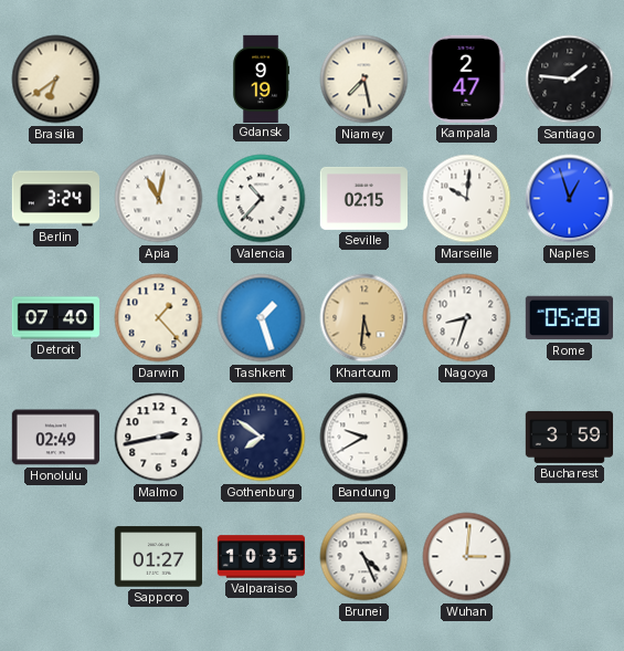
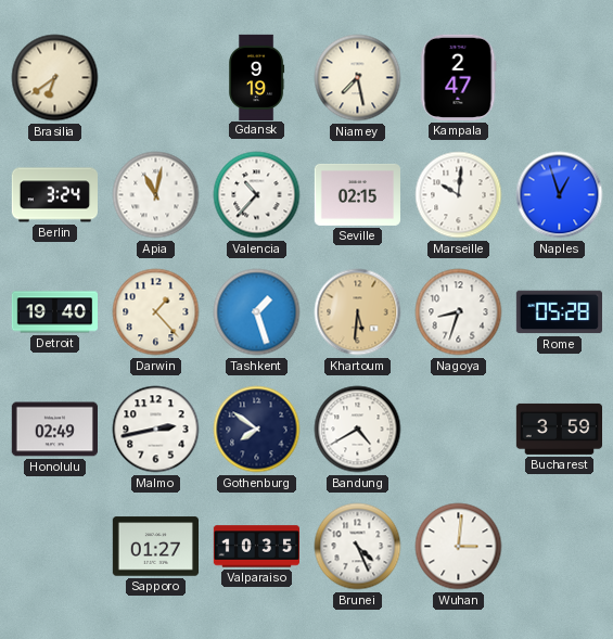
Santiago: 1:46 -> none
Detroit: 07:40 -> 19:40
Bandung: 9:40 -> 4:40
